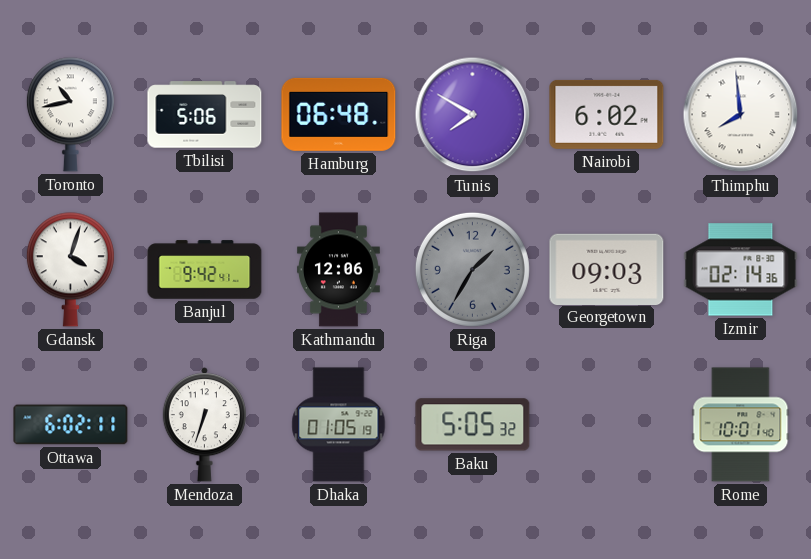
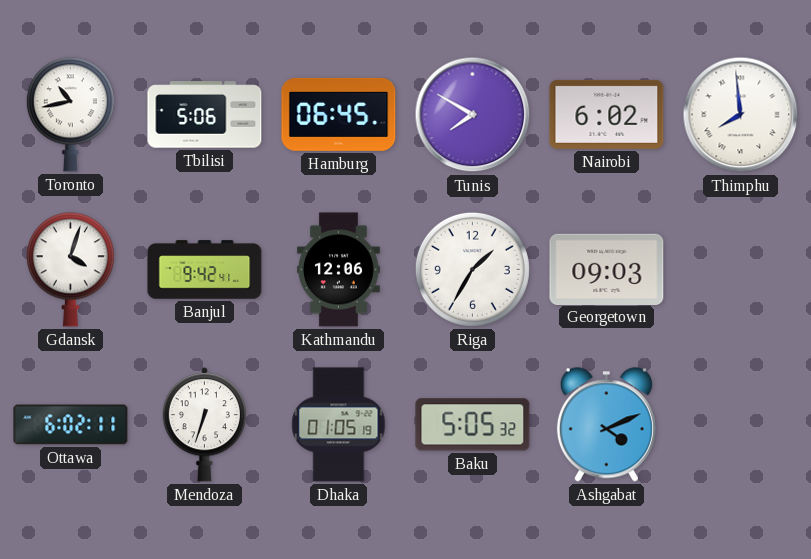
Hamburg: 06:48 -> 06:45
Riga dial: grey -> white
Izmir: 02:14 -> none
Ashgabat: none -> 4:11
Rome: 10:01 -> none
